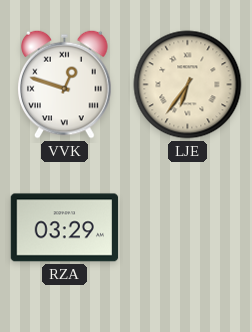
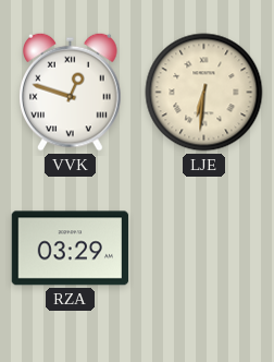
LJE: 6:36 -> 6:31
